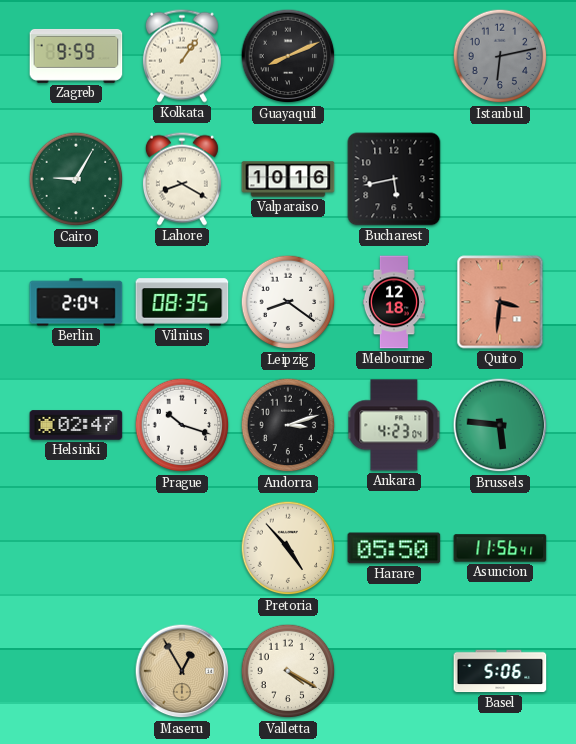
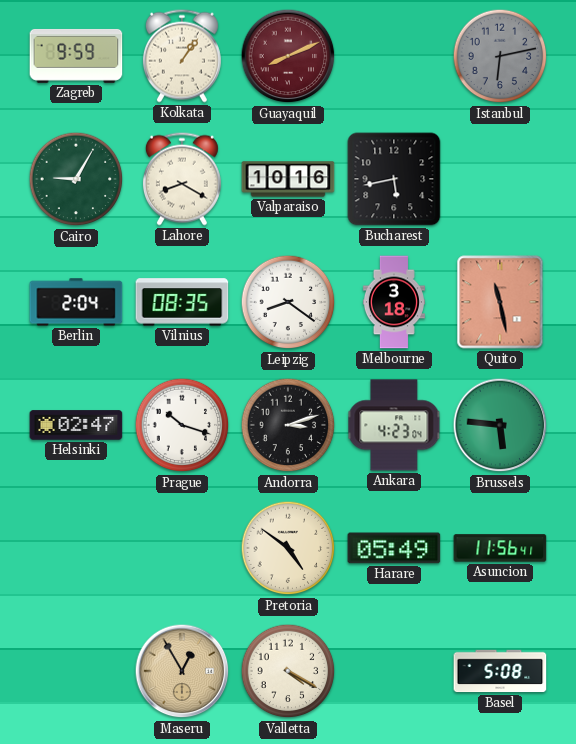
Guayaquil dial: black -> burgundy
Melbourne: 12:18 -> 3:18
Quito: 3:31 -> 11:28
Pretoria: 4:53 -> 4:51
Harare: 05:50 -> 05:49
Basel: 5:06 -> 5:08
